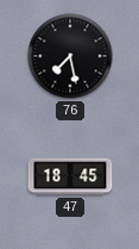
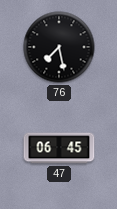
47: 18:45 -> 06:45
